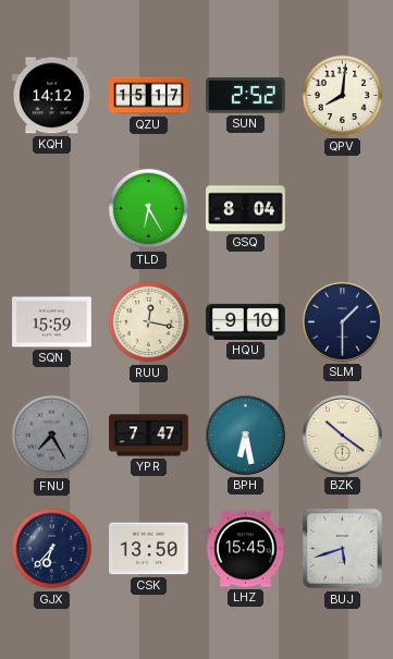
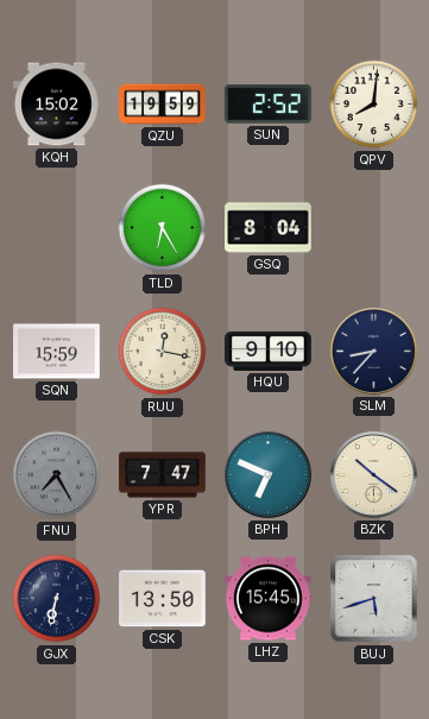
KQH: 14:12 -> 15:02
QZU: 15:17 -> 19:59
SLM: 1:30 -> 8:37
BPH: 6:28 -> 6:49
GJX: 6:37 -> 6:32
